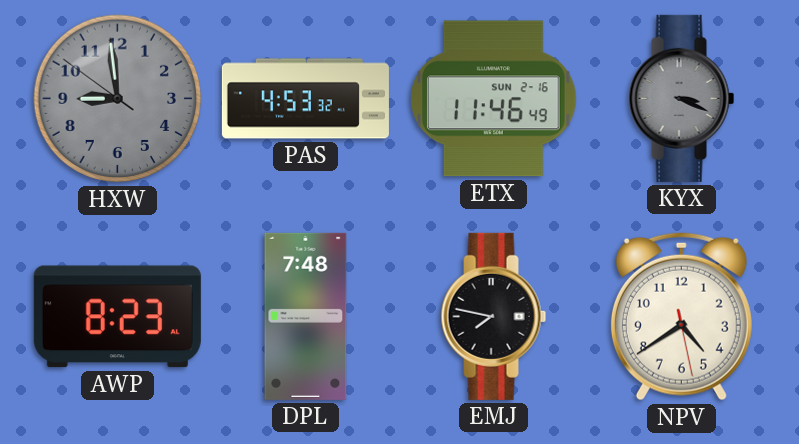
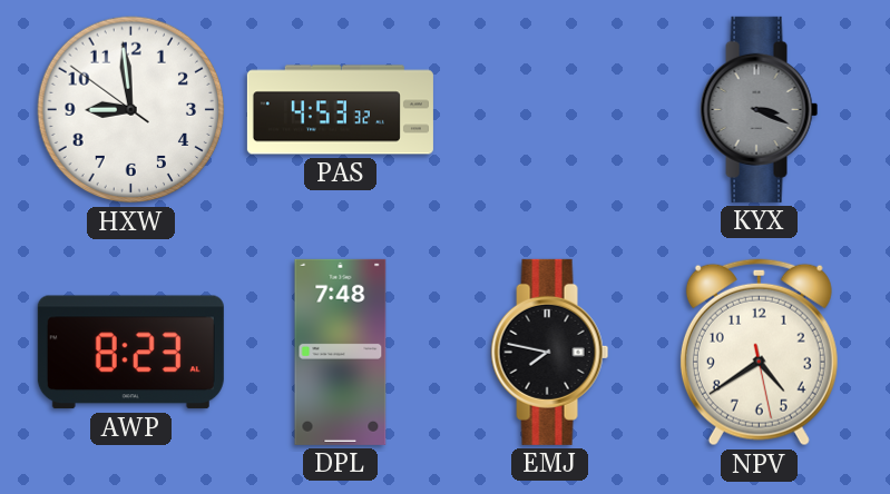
HXW dial: grey -> white
ETX: 11:46 -> none
